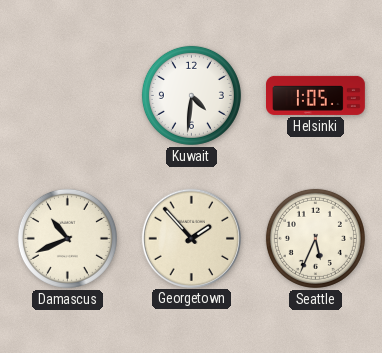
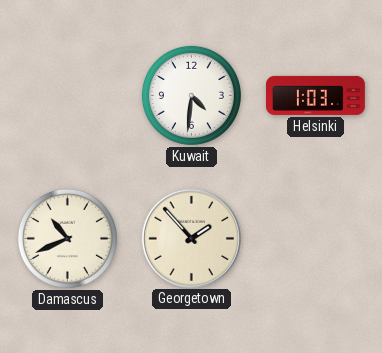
Helsinki: 1:05 -> 1:03
Seattle: 5:34 -> none
